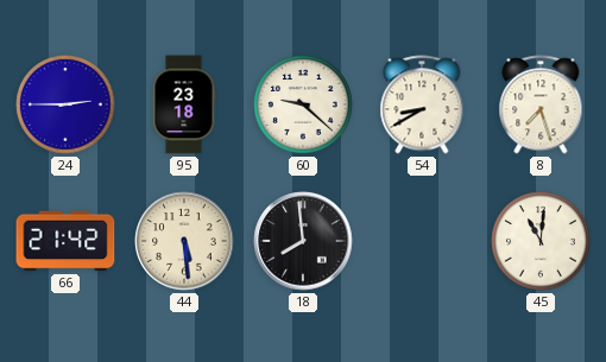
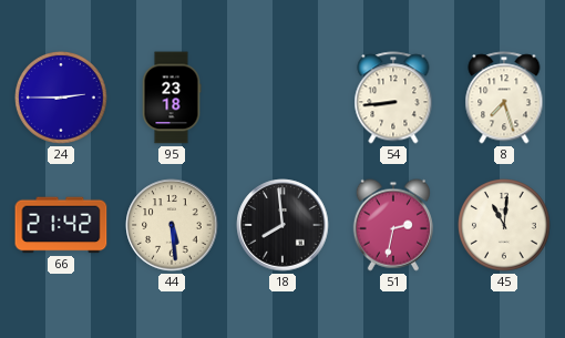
60: 9:22 -> none
54: 8:40 -> 8:44
51: none -> 2:32
